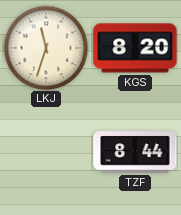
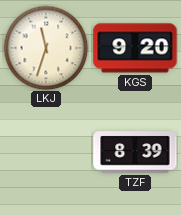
KGS: 8:20 -> 9:20
TZF: 8:44 -> 8:39
